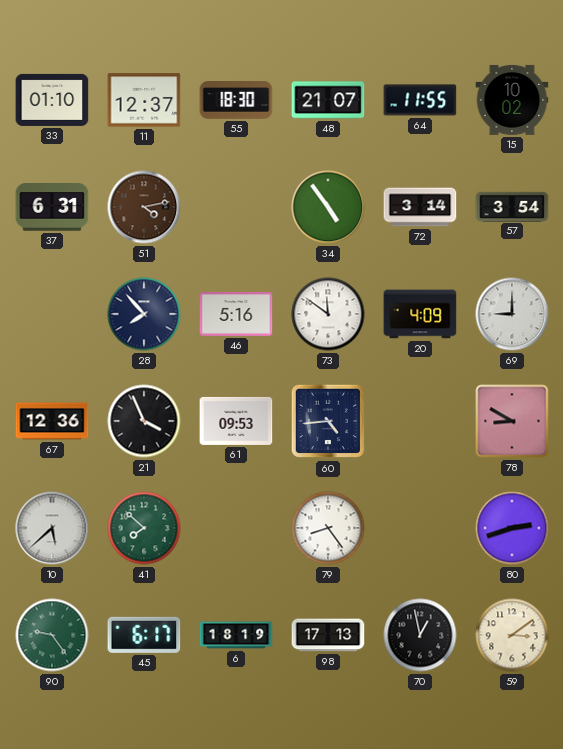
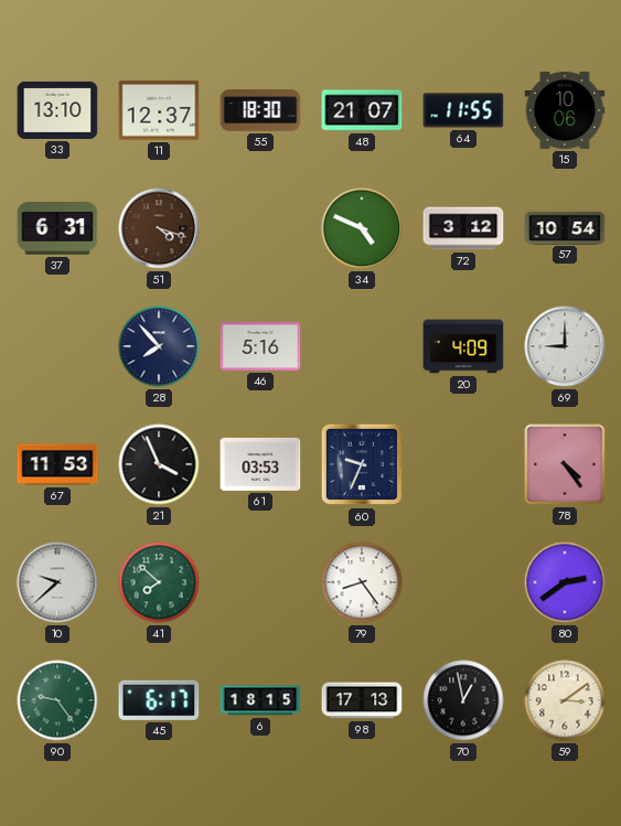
33: 01:10 -> 13:10
15: 10:02 -> 10:06
51: 4:13 -> 4:18
34: 4:54 -> 4:49
72: 3:14 -> 3:12
57: 3:54 -> 10:54
73: 11:51 -> none
67: 12:36 -> 11:53
61: 09:53 -> 03:53
60: 4:44 -> 9:34
78: 8:50 -> 4:24
10: 5:38 -> 9:38
80: 2:42 -> 2:39
6: 18:19 -> 18:15
